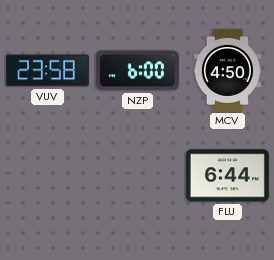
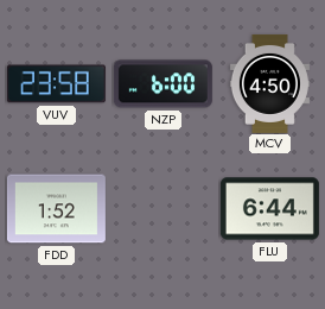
FDD: none -> 1:52
